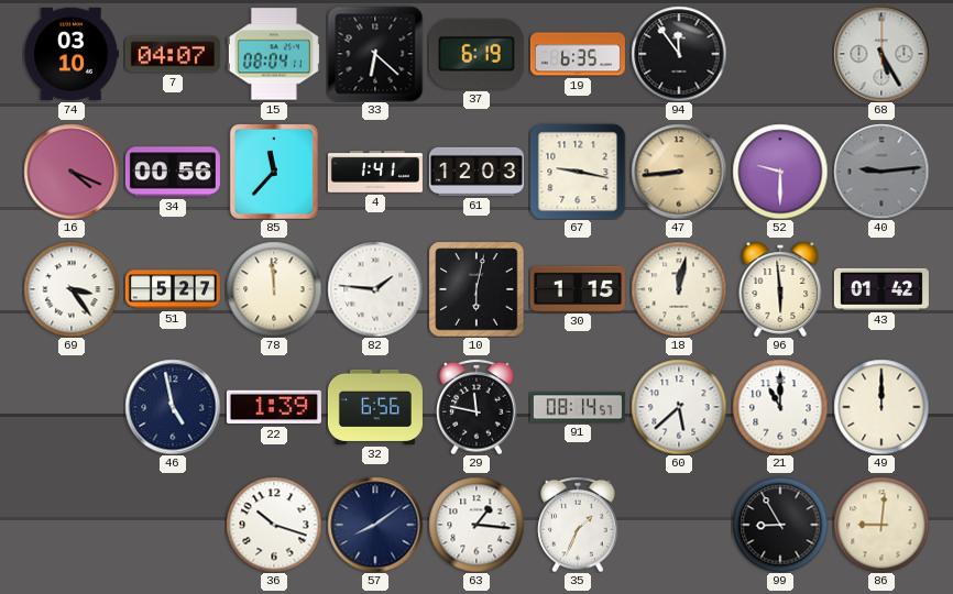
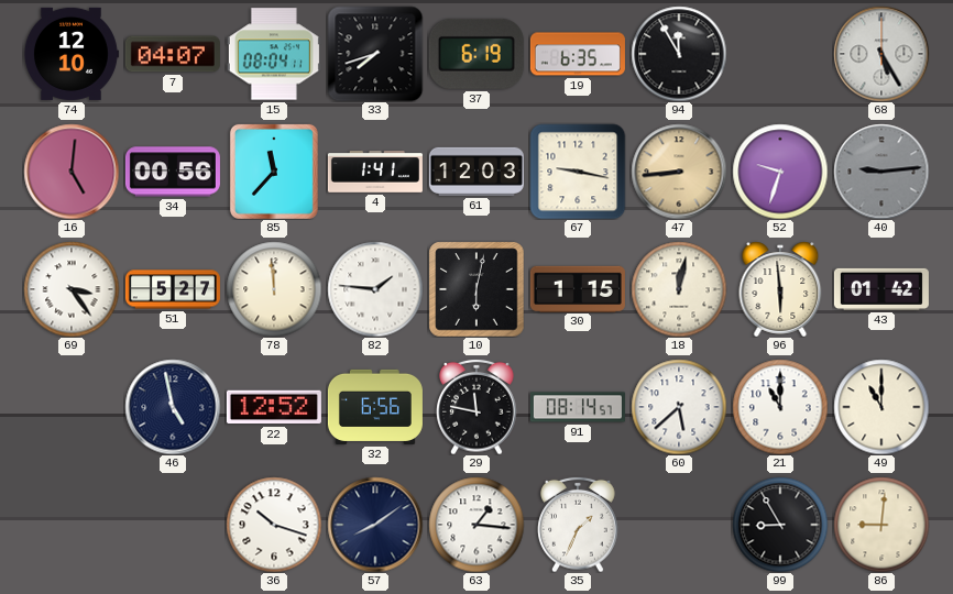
74: 03:10 -> 12:10
33: 6:22 -> 7:42
94: 11:54 -> 11:55
16: 4:19 -> 5:01
52: 9:30 -> 9:33
22: 1:39 -> 12:52
49: 12:00 -> 11:00
